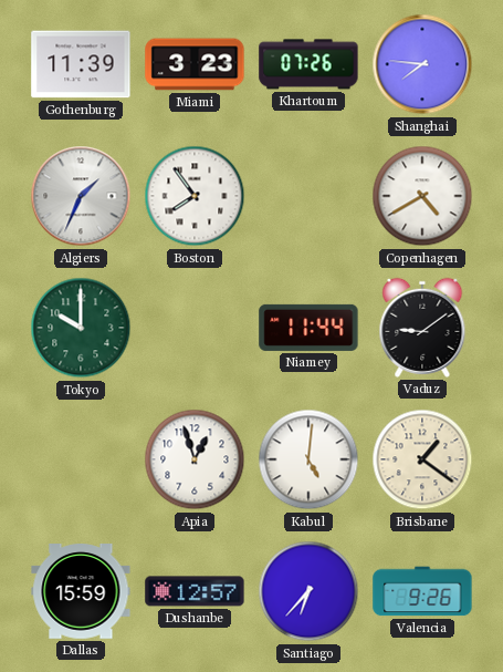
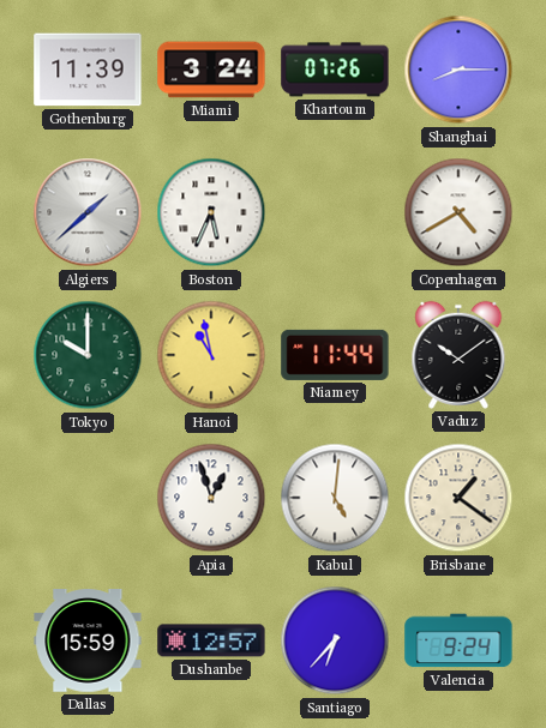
Miami: 3:23 -> 3:24
Shanghai: 7:46 -> 8:15
Algiers: 1:34 -> 1:38
Boston: 7:54 -> 5:34
Hanoi: none -> 10:58
Vaduz: 9:09 -> 10:09
Valencia: 9:26 -> 9:24
